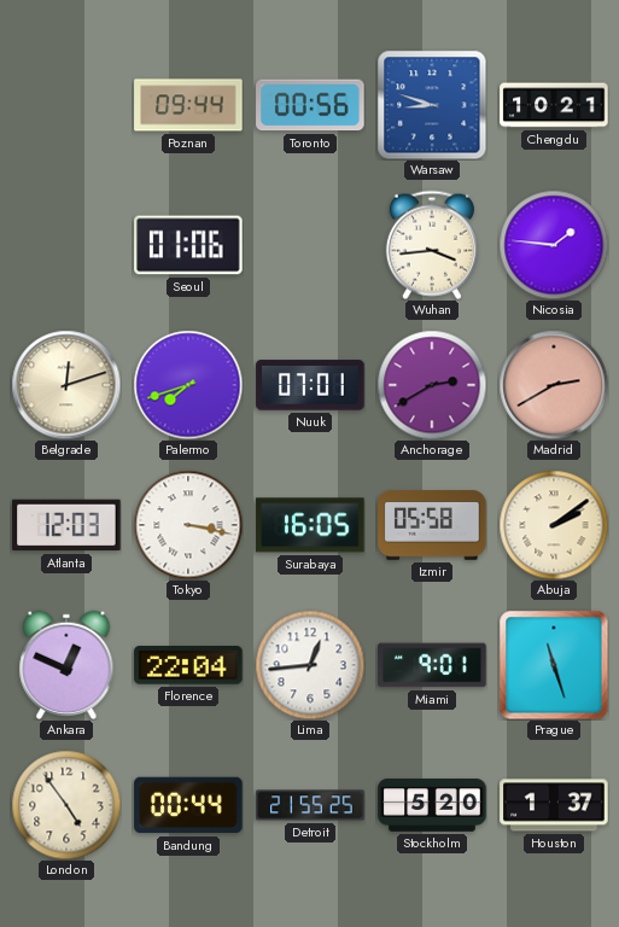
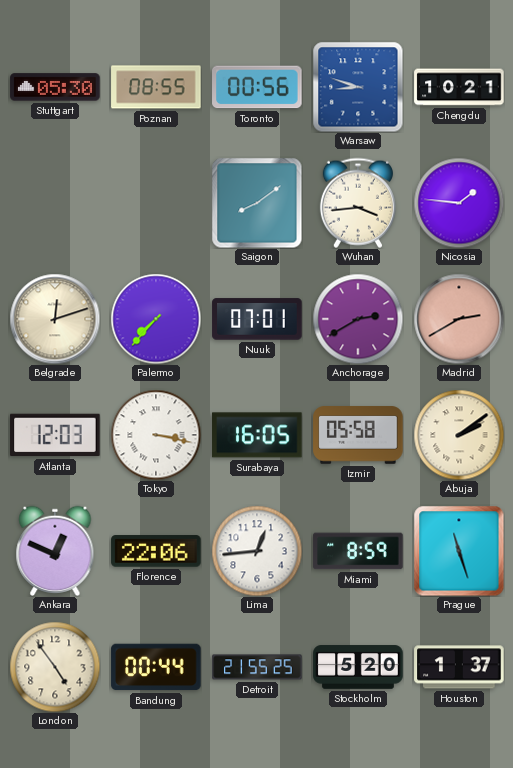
Stuttgart: none -> 05:30
Poznan: 09:44 -> 08:55
Seoul: 01:06 -> none
Saigon: none -> 8:09
Palermo: 7:42 -> 7:37
Florence: 22:04 -> 22:06
Miami: 9:01 -> 8:59
